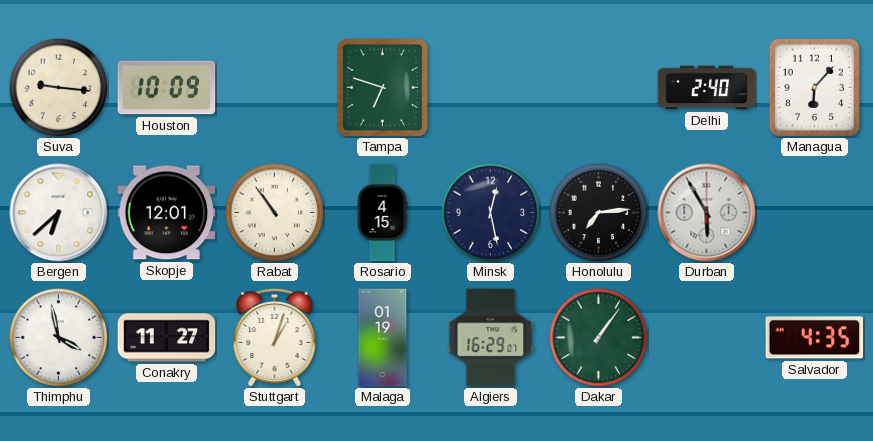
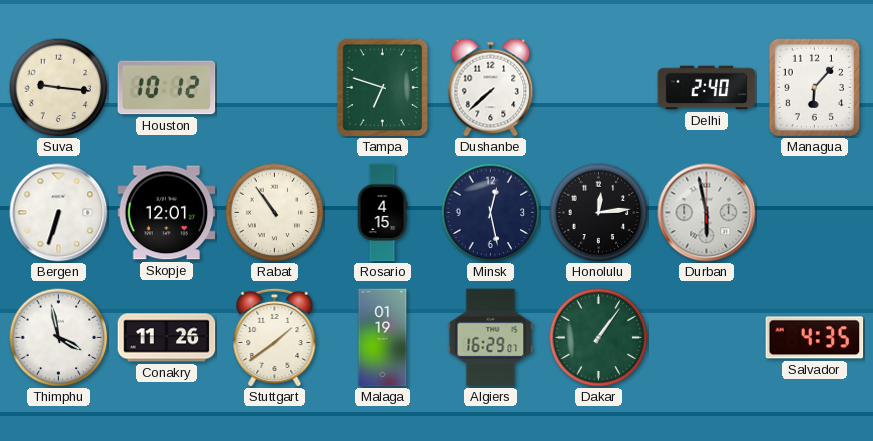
Houston: 10:09 -> 10:12
Dushanbe: none -> 7:38
Bergen: 6:38 -> 6:33
Honolulu: 7:14 -> 12:14
Durban: 5:55 -> 5:58
Conakry: 11:27 -> 11:26
Stuttgart: 1:03 -> 1:39
